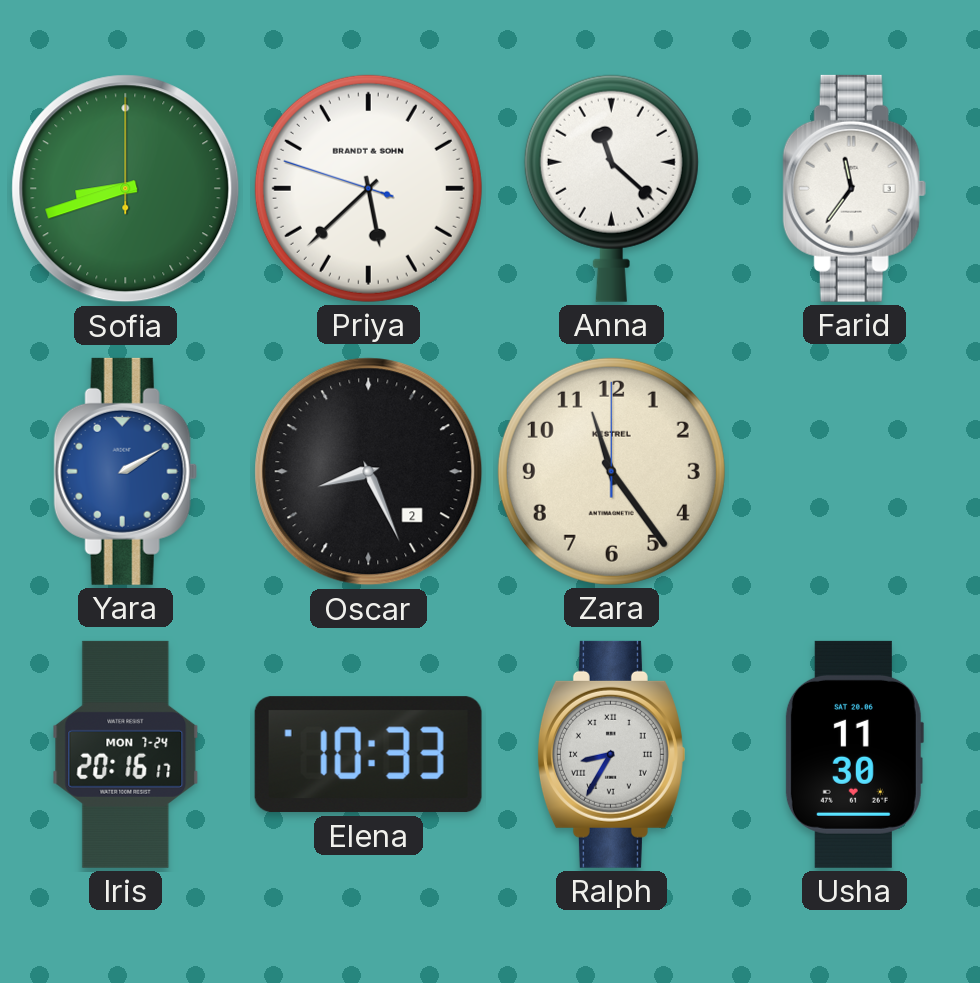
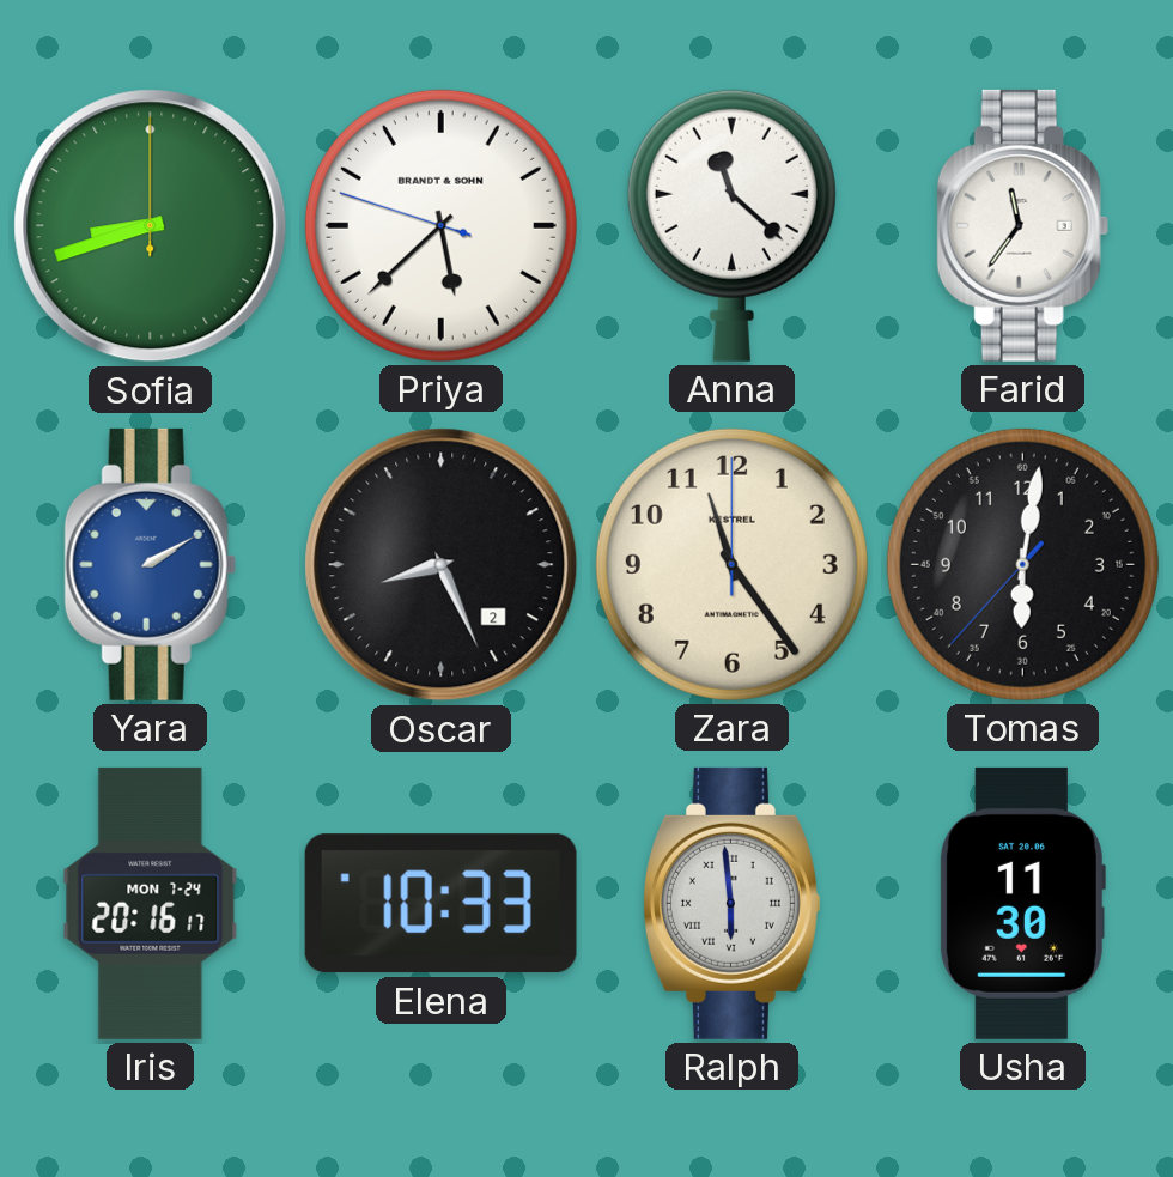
Tomas: none -> 6:01
Ralph: 8:35 -> 5:59
